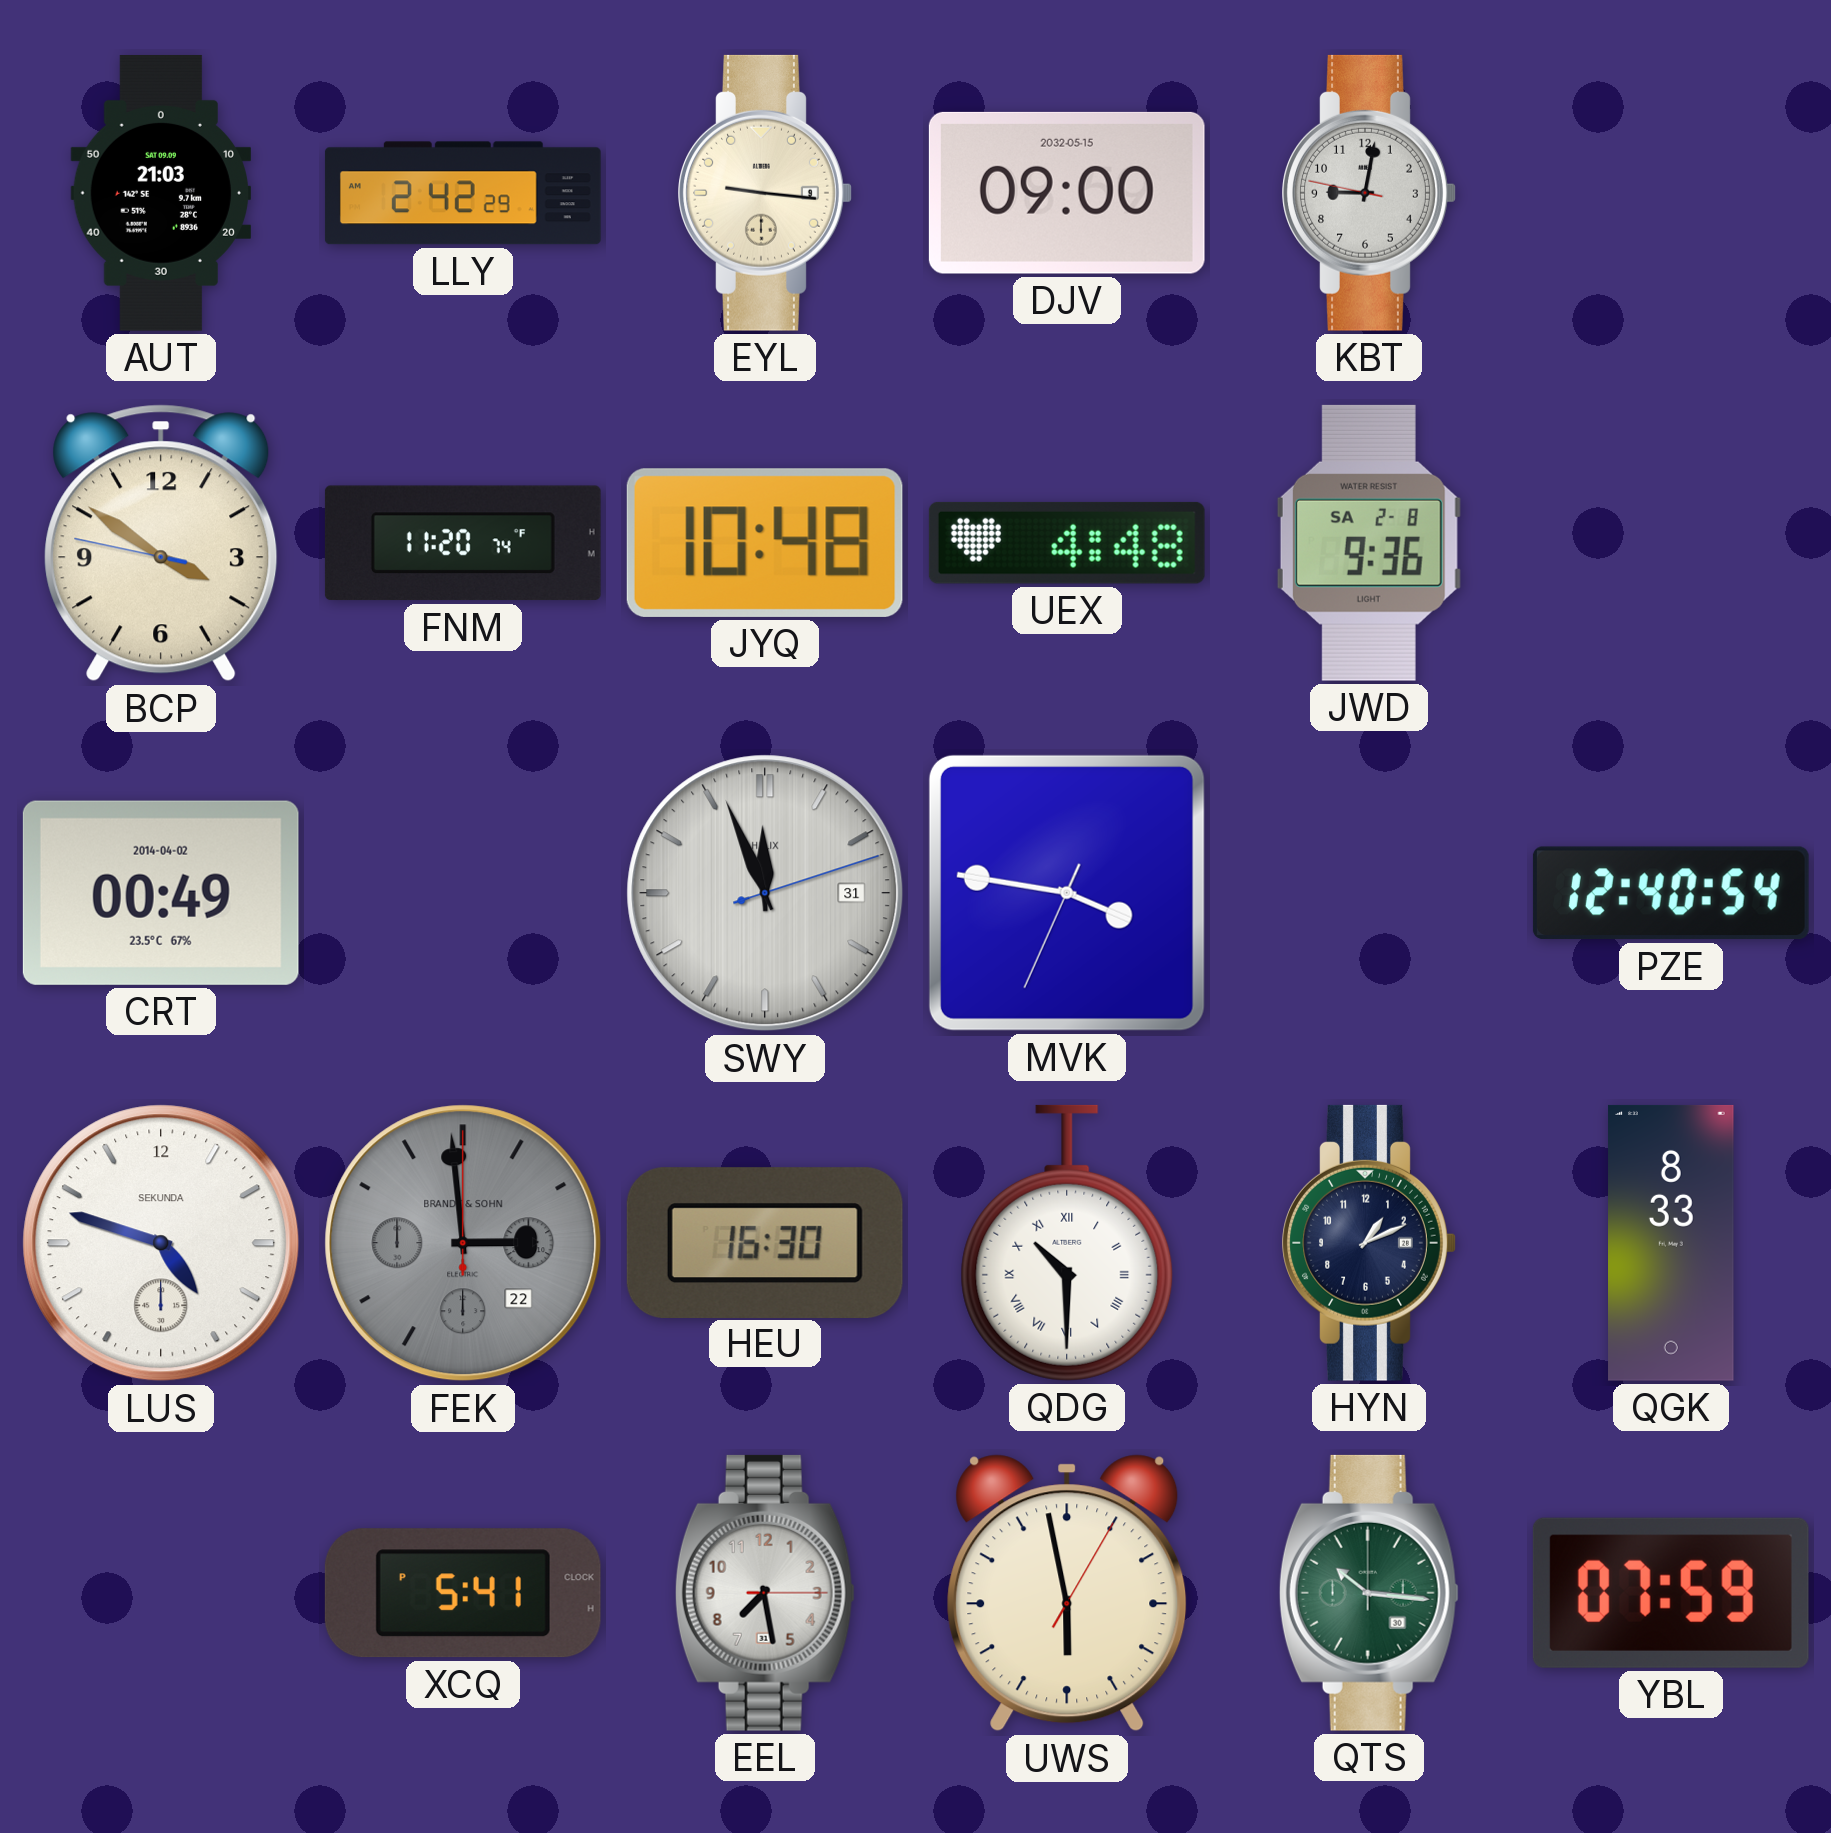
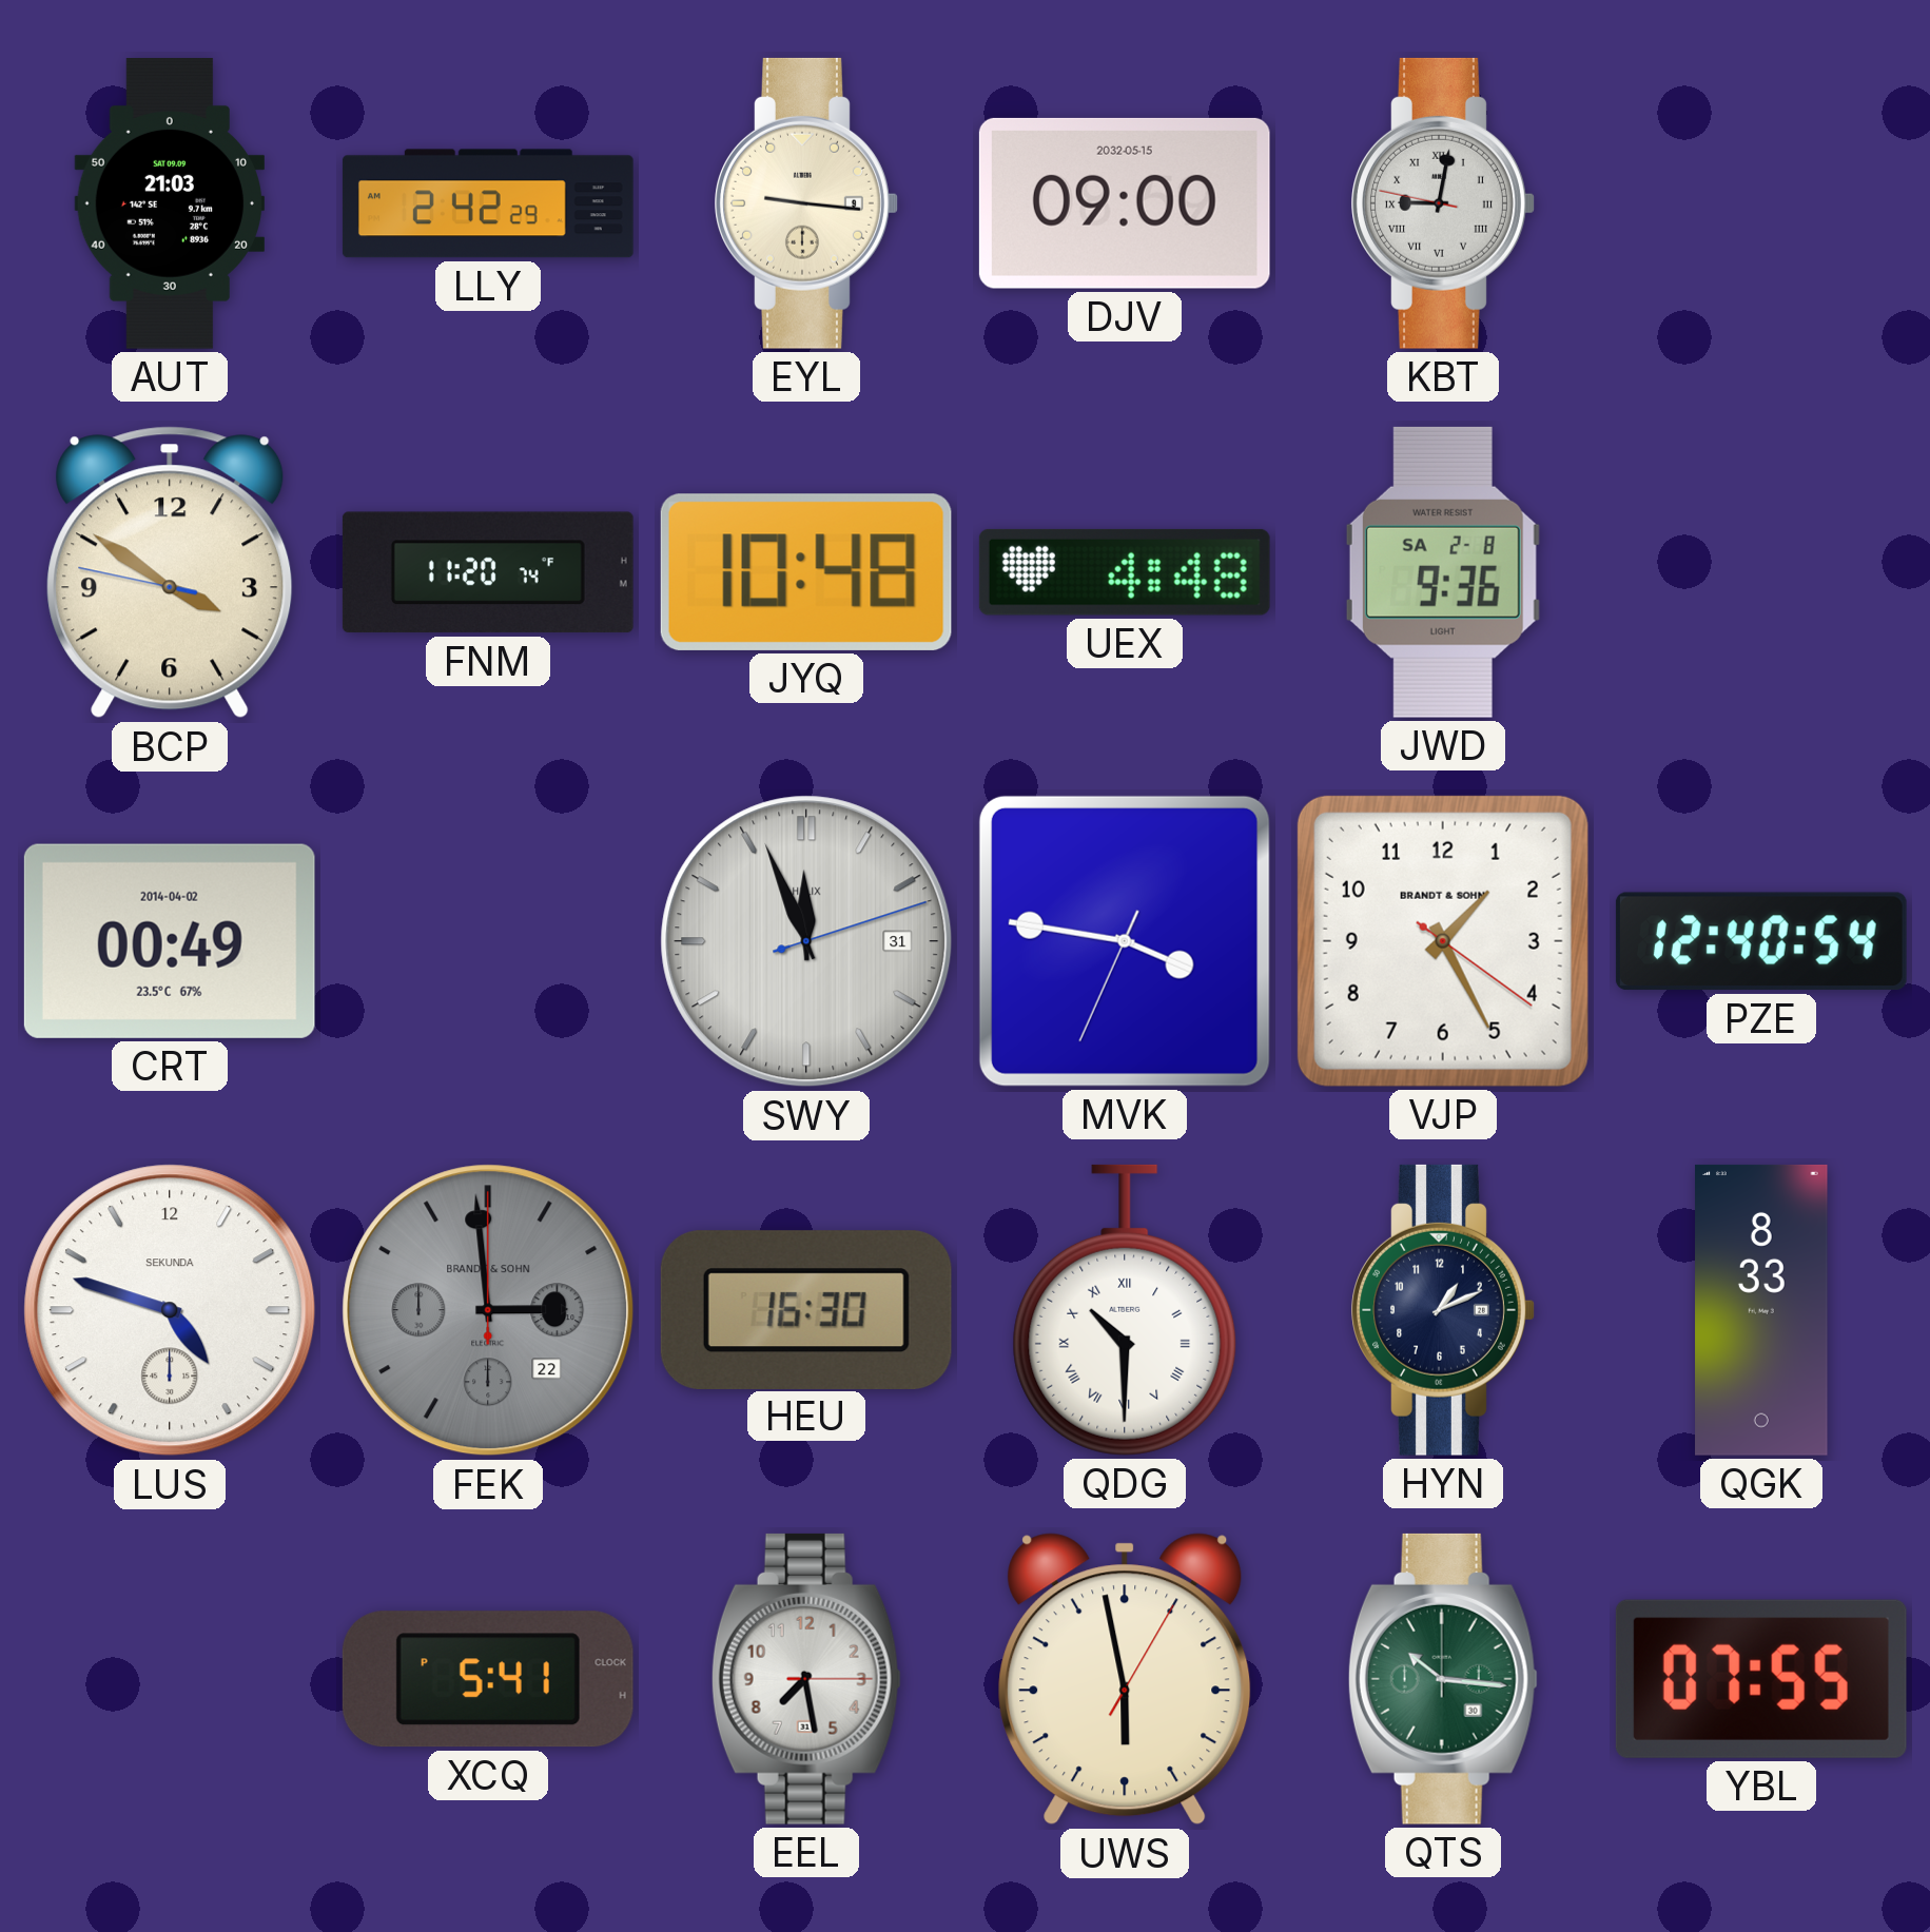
KBT numerals: Arabic -> Roman
VJP: none -> 1:25
YBL: 07:59 -> 07:55
